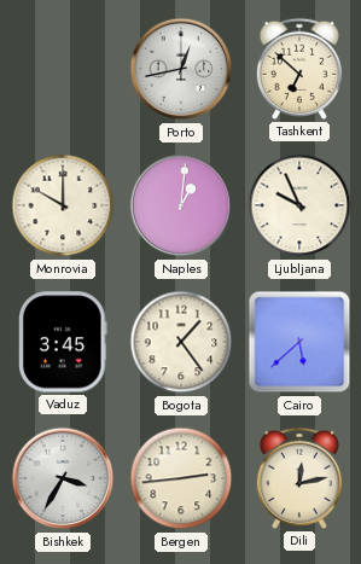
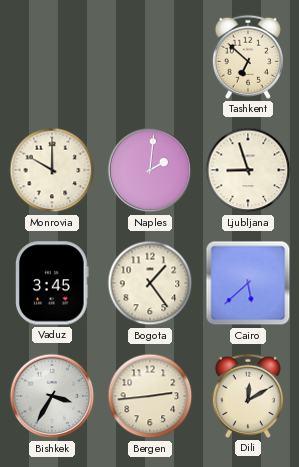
Porto: 12:43 -> none
Naples: 1:01 -> 2:01
Ljubljana: 9:56 -> 8:57
Dili: 12:13 -> 12:10
